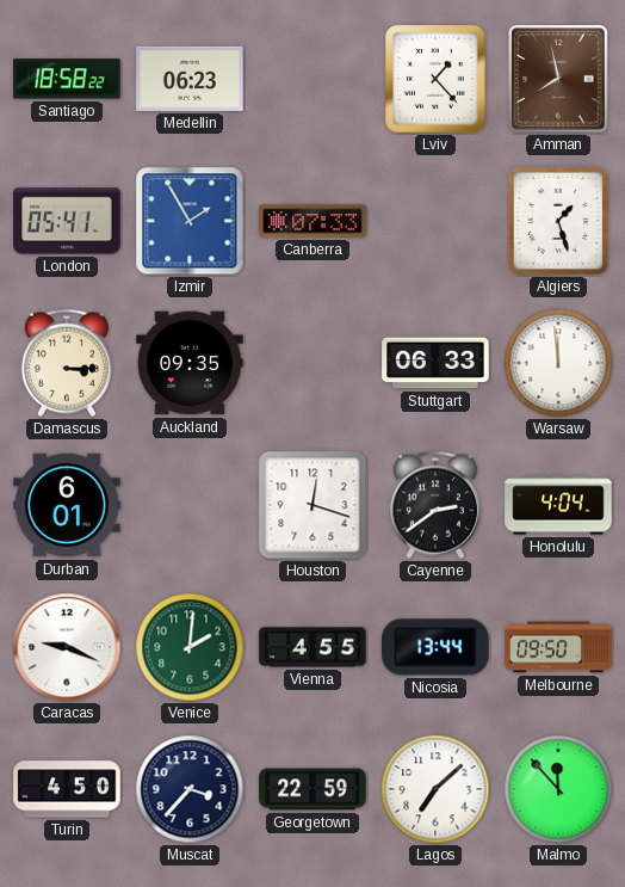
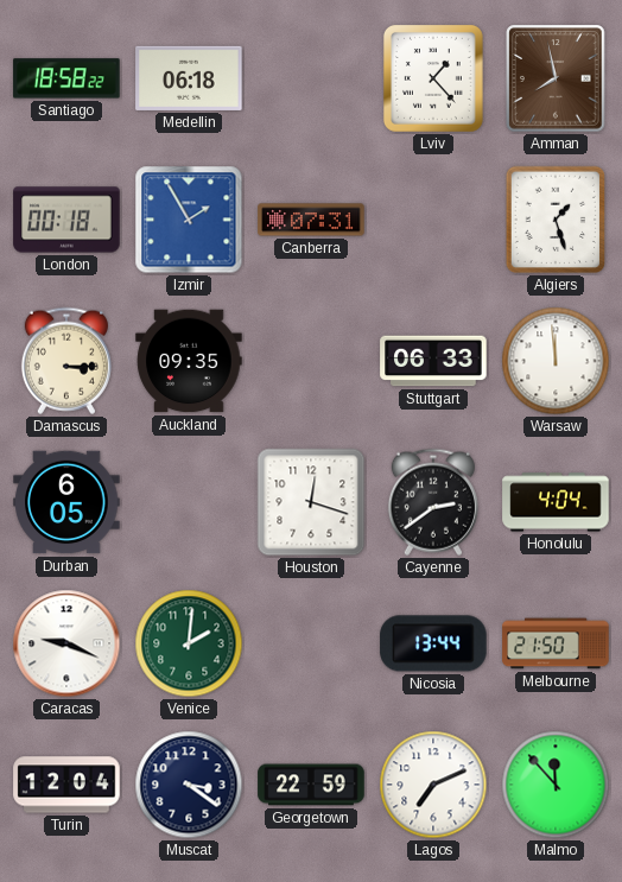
Medellin: 06:23 -> 06:18
London: 05:41 -> 00:18
Canberra: 07:33 -> 07:31
Durban: 6:01 -> 6:05
Vienna: 4:55 -> none
Melbourne: 09:50 -> 21:50
Turin: 4:50 -> 12:04
Muscat: 3:37 -> 3:21
Lagos: 7:08 -> 7:11
